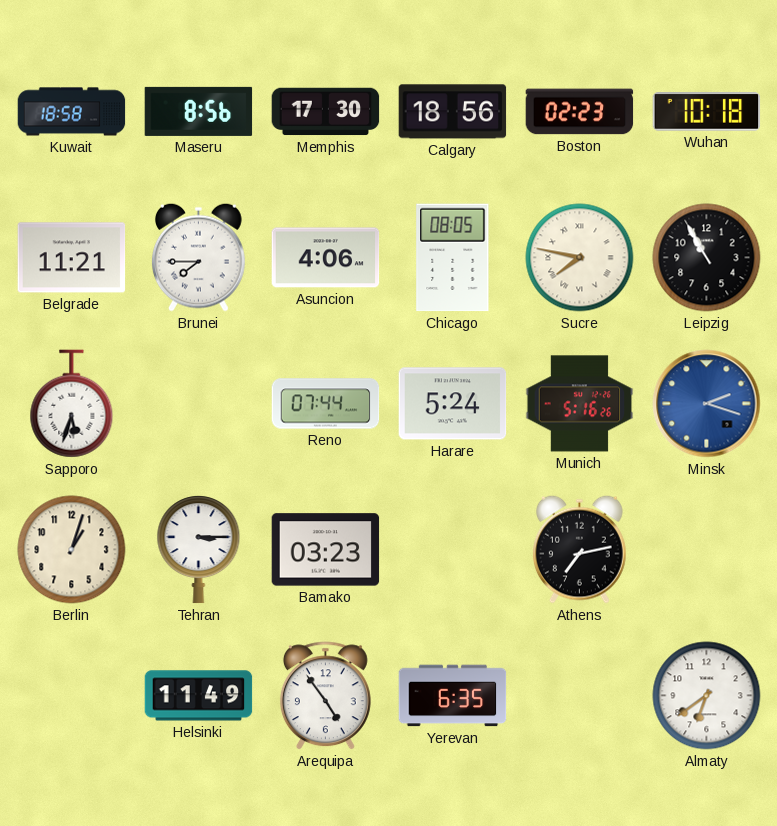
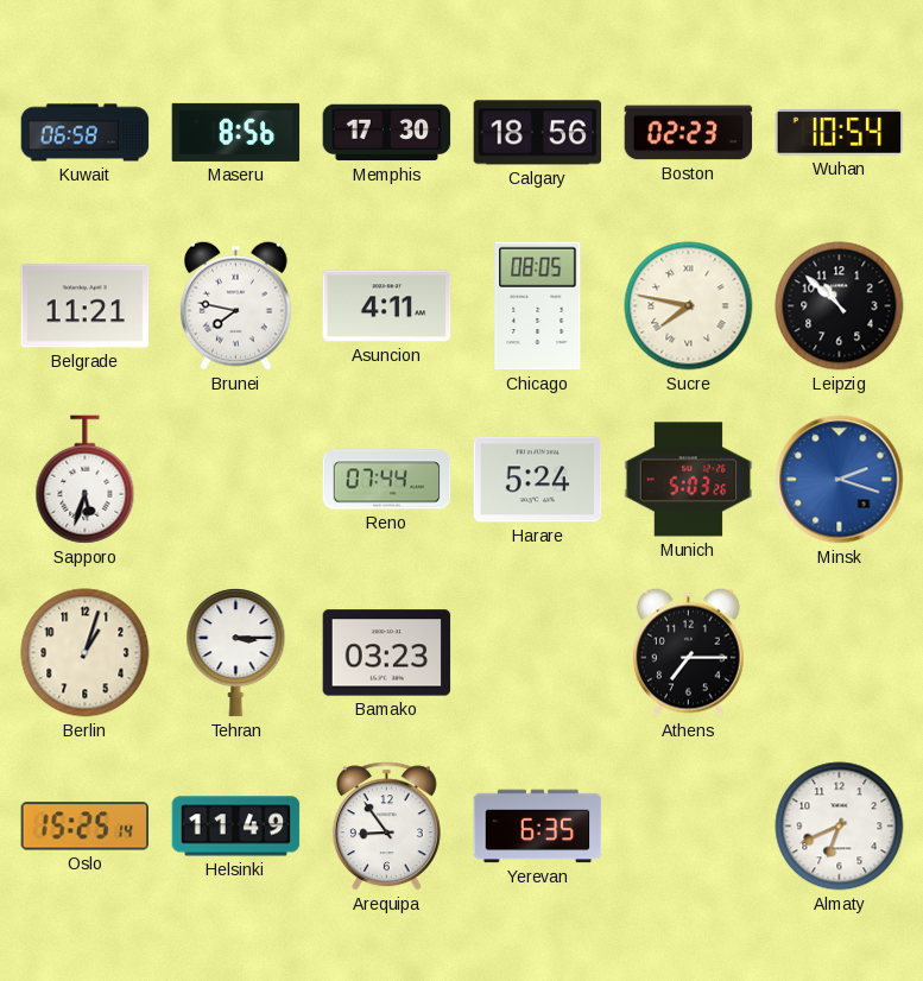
Kuwait: 18:58 -> 06:58
Wuhan: 10:18 -> 10:54
Brunei: 7:45 -> 7:47
Asuncion: 4:06 -> 4:11
Leipzig: 10:55 -> 10:52
Munich: 5:16 -> 5:03
Athens: 7:13 -> 7:15
Oslo: none -> 15:25
Arequipa: 4:54 -> 8:54
Almaty: 6:39 -> 6:41
